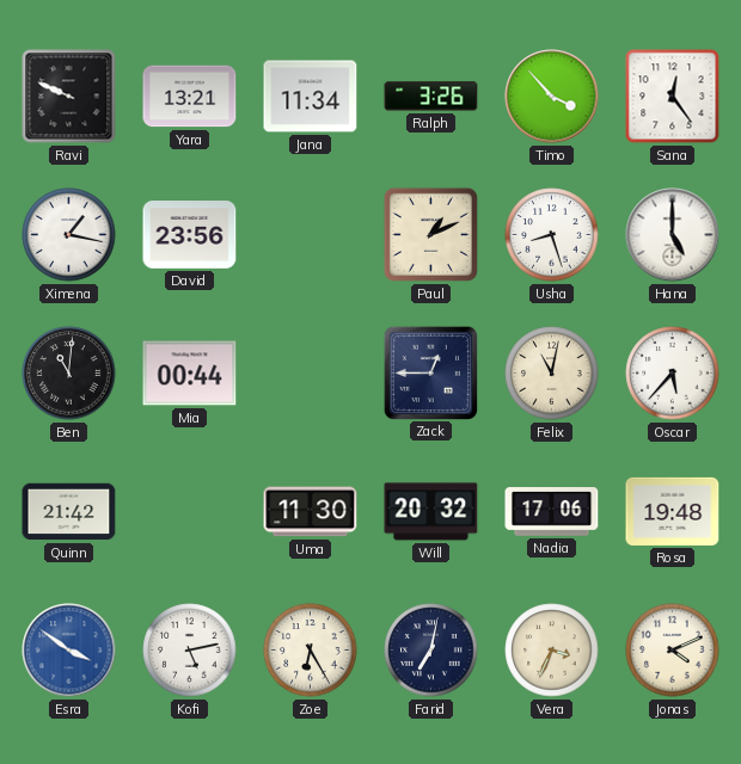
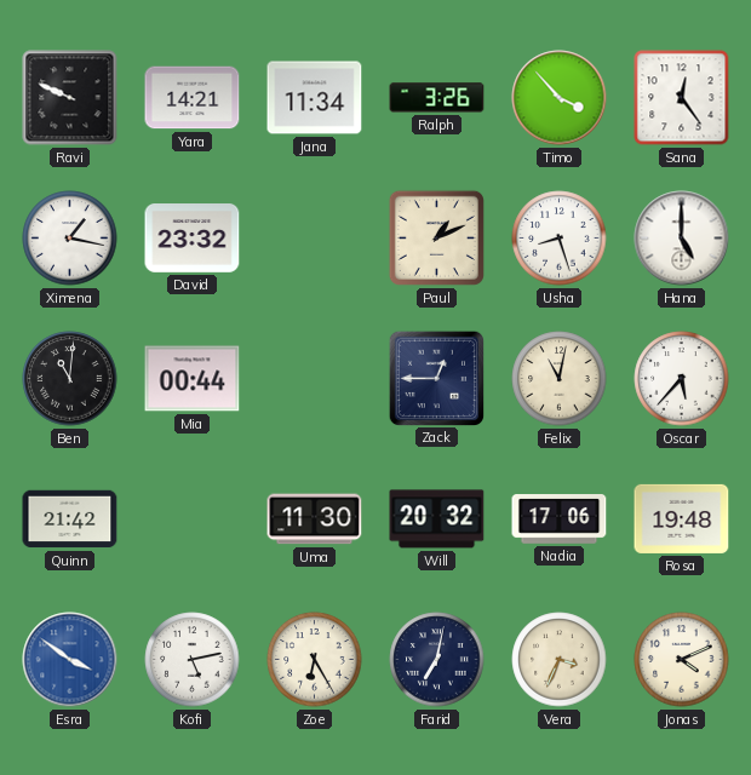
Yara: 13:21 -> 14:21
David: 23:56 -> 23:32
